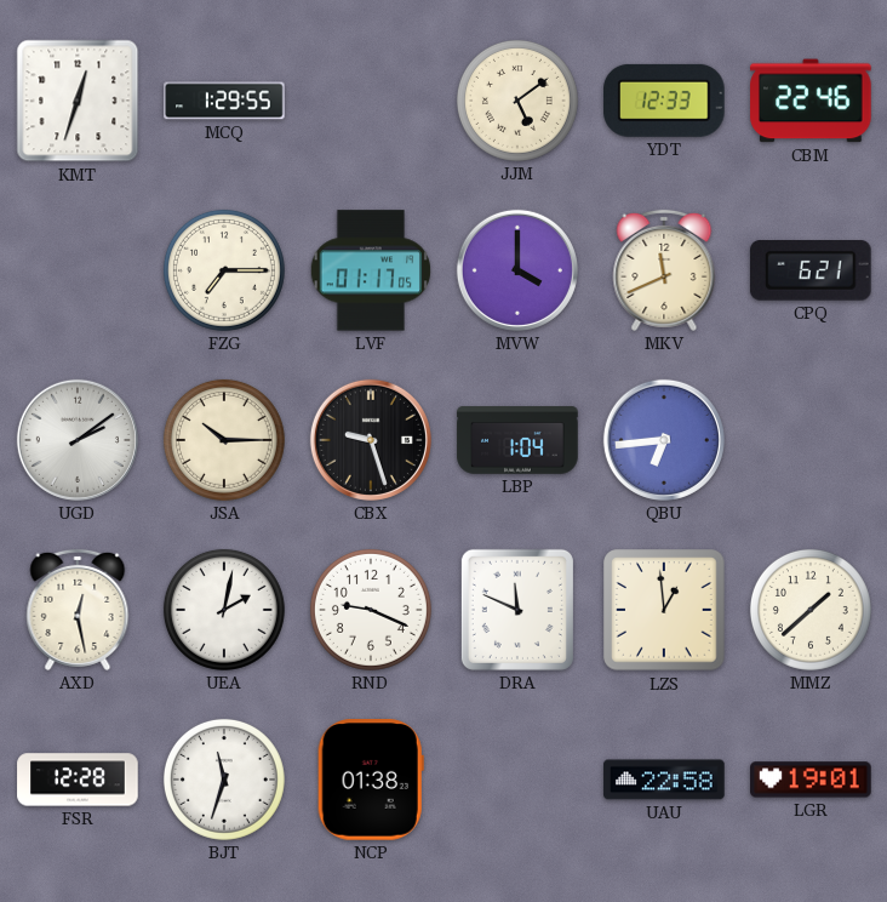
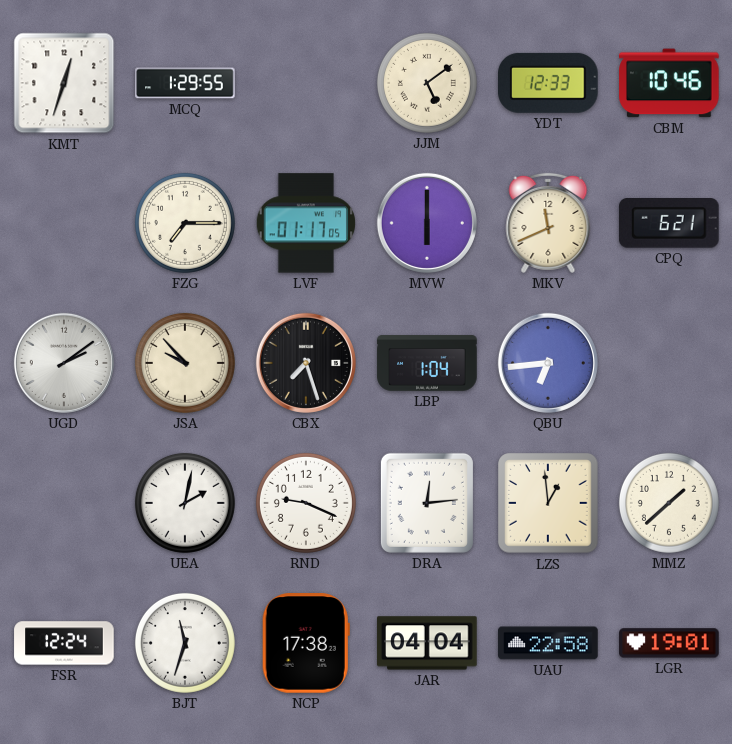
CBM: 22:46 -> 10:46
MVW: 4:00 -> 6:00
JSA: 10:15 -> 9:53
CBX: 9:27 -> 7:27
AXD: 12:28 -> none
DRA: 11:49 -> 12:14
FSR: 12:28 -> 12:24
NCP: 01:38 -> 17:38
JAR: none -> 04:04
